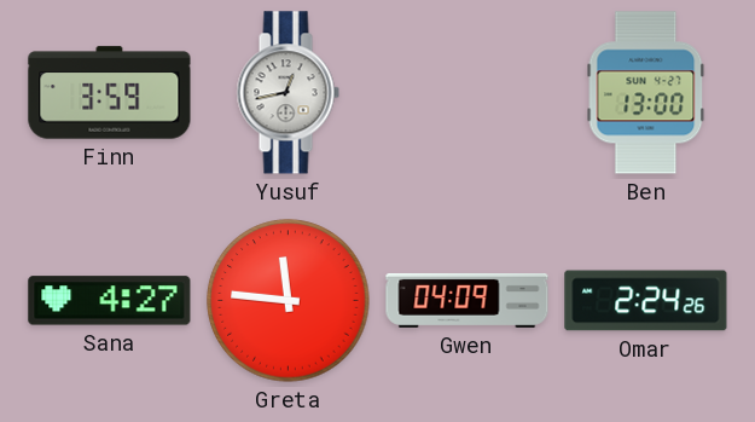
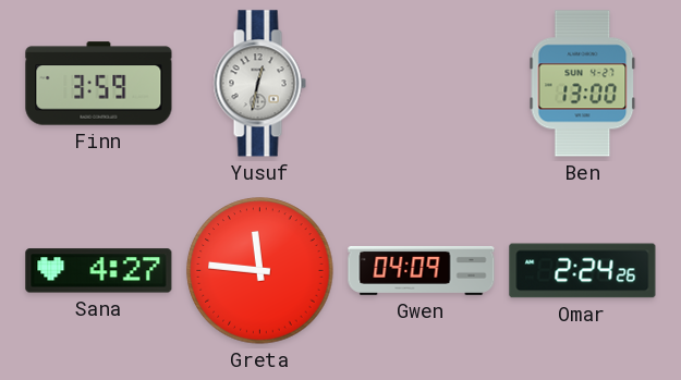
Yusuf: 12:43 -> 12:32
